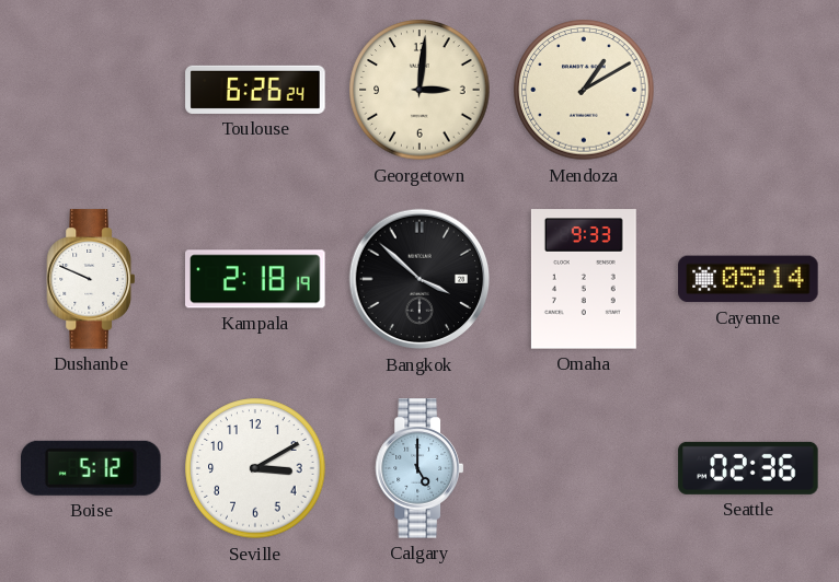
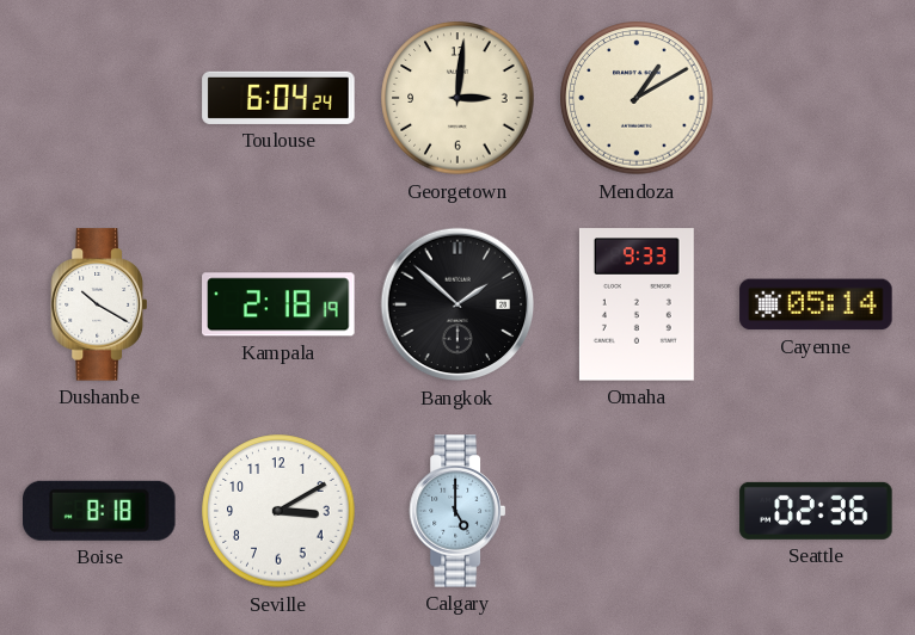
Toulouse: 6:26 -> 6:04
Dushanbe: 9:49 -> 10:20
Bangkok: 3:52 -> 1:52
Boise: 5:12 -> 8:18
